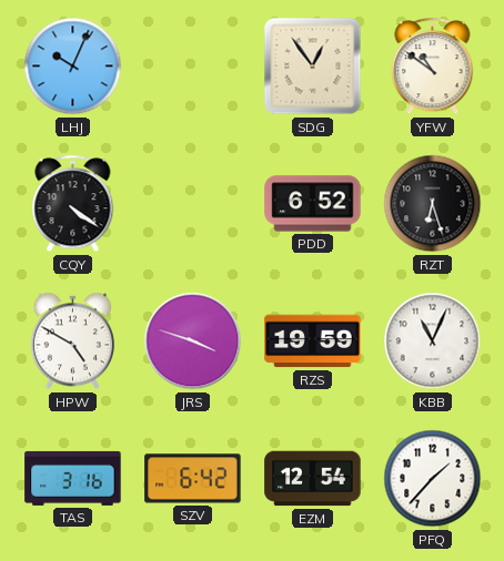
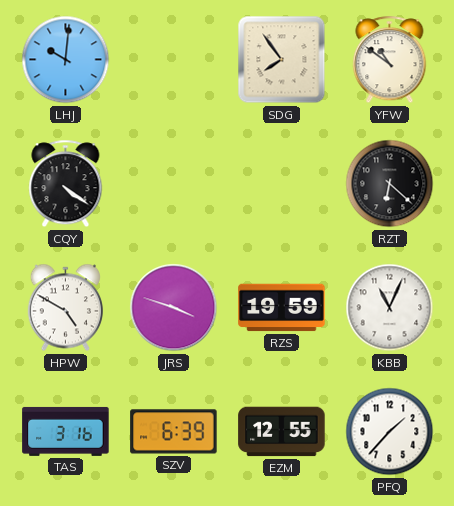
LHJ: 10:04 -> 10:01
SDG: 12:54 -> 7:54
PDD: 6:52 -> none
RZT: 6:27 -> 6:22
SZV: 6:42 -> 6:39
EZM: 12:54 -> 12:55
